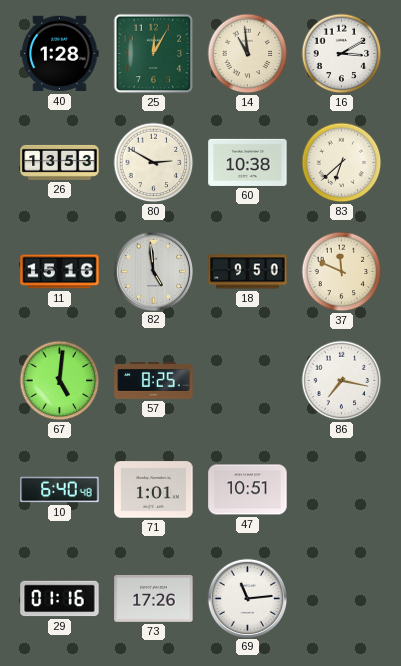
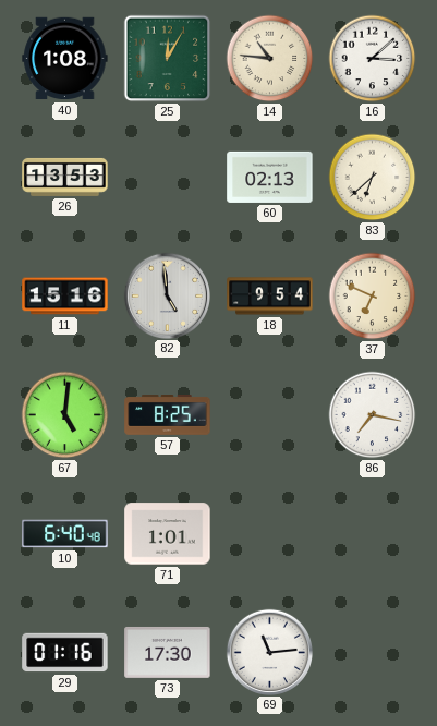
40: 1:28 -> 1:08
14: 10:59 -> 10:46
16: 3:10 -> 3:08
80: 2:50 -> none
60: 10:38 -> 02:13
18: 9:50 -> 9:54
37: 11:49 -> 6:49
47: 10:51 -> none
73: 17:26 -> 17:30
